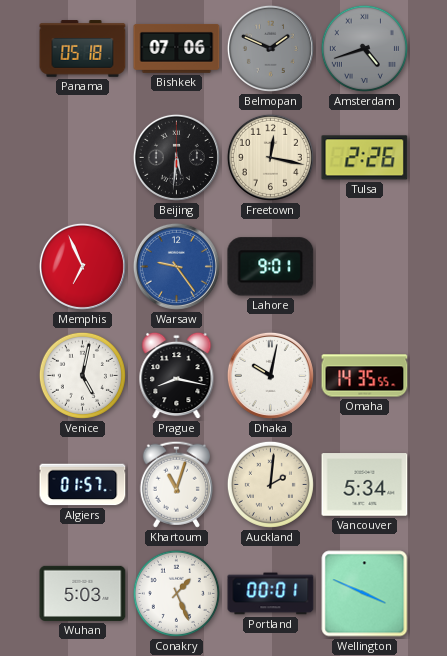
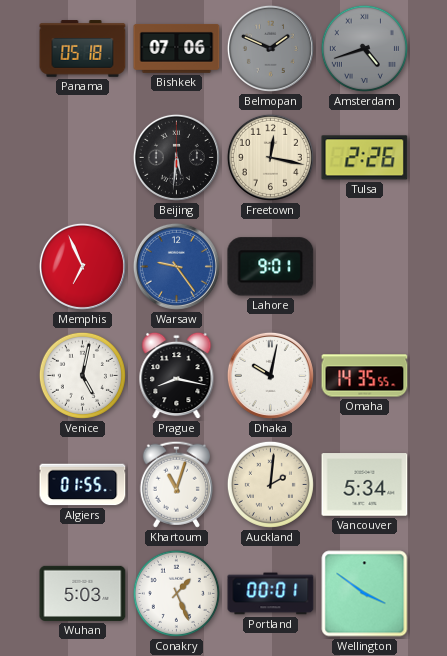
Algiers: 01:57 -> 01:55
Wellington: 3:49 -> 3:51
